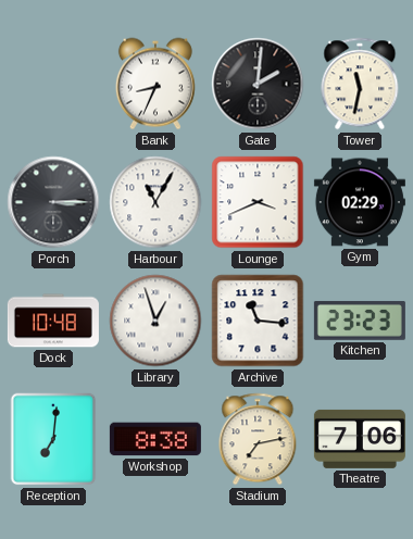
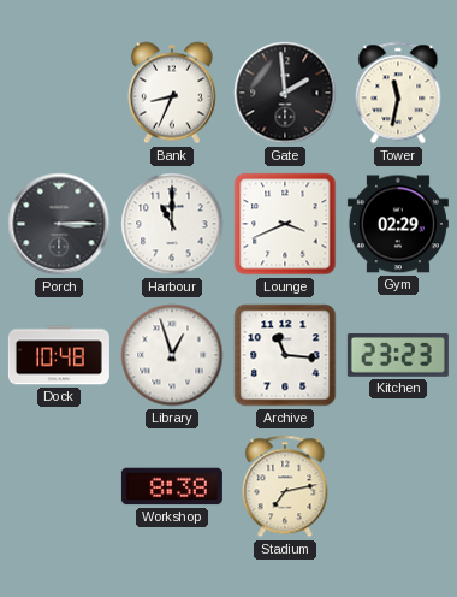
Gate: 2:01 -> 1:59
Harbour: 11:05 -> 11:00
Reception: 7:01 -> none
Theatre: 7:06 -> none
